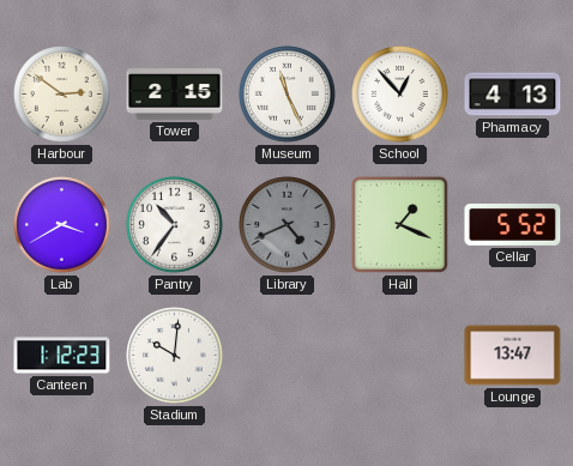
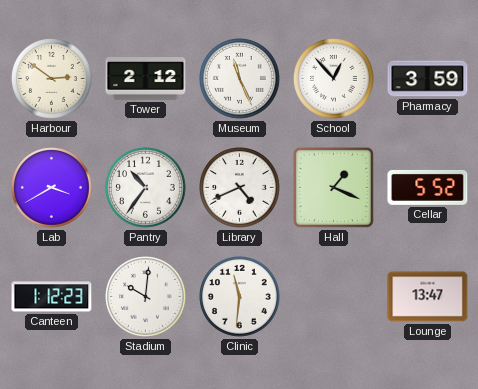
Tower: 2:15 -> 2:12
Pharmacy: 4:13 -> 3:59
Library dial: grey -> white
Clinic: none -> 11:31
